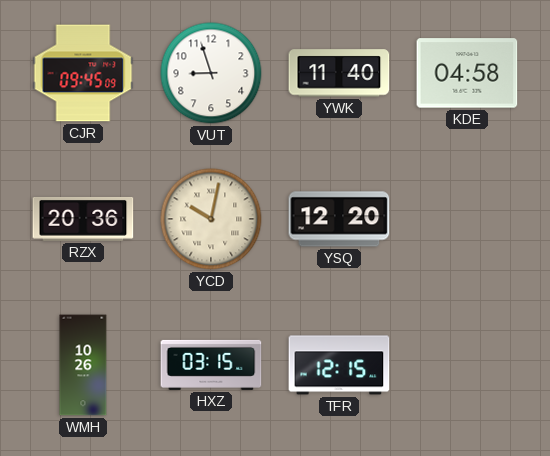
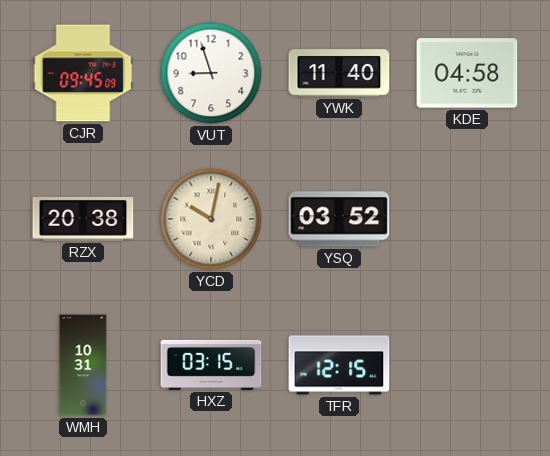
RZX: 20:36 -> 20:38
YSQ: 12:20 -> 03:52
WMH: 10:26 -> 10:31
